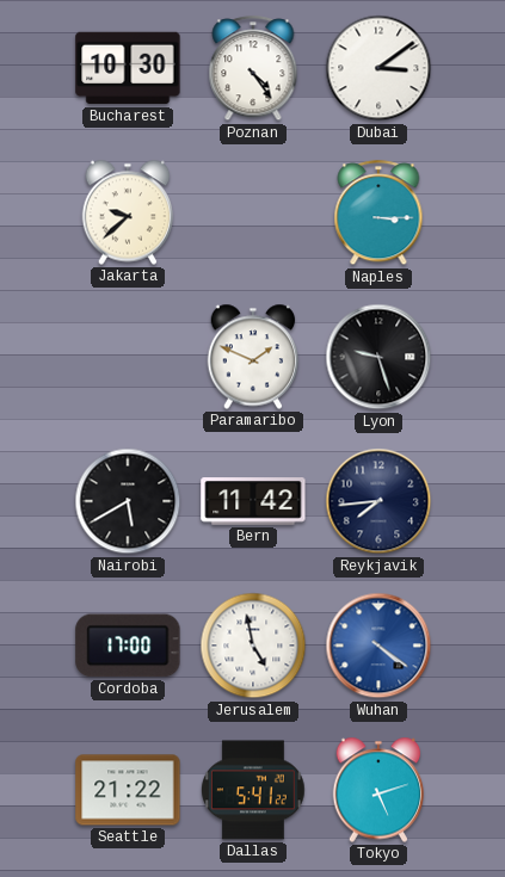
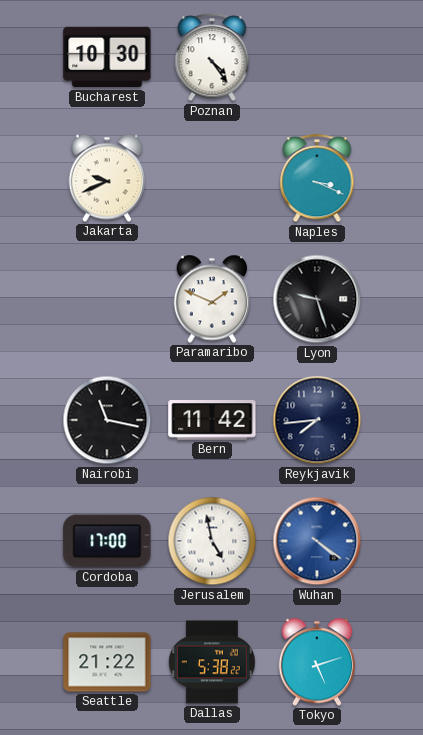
Dubai: 3:09 -> none
Jakarta: 9:38 -> 9:41
Naples: 3:15 -> 3:19
Nairobi: 5:40 -> 11:17
Dallas: 5:41 -> 5:38
